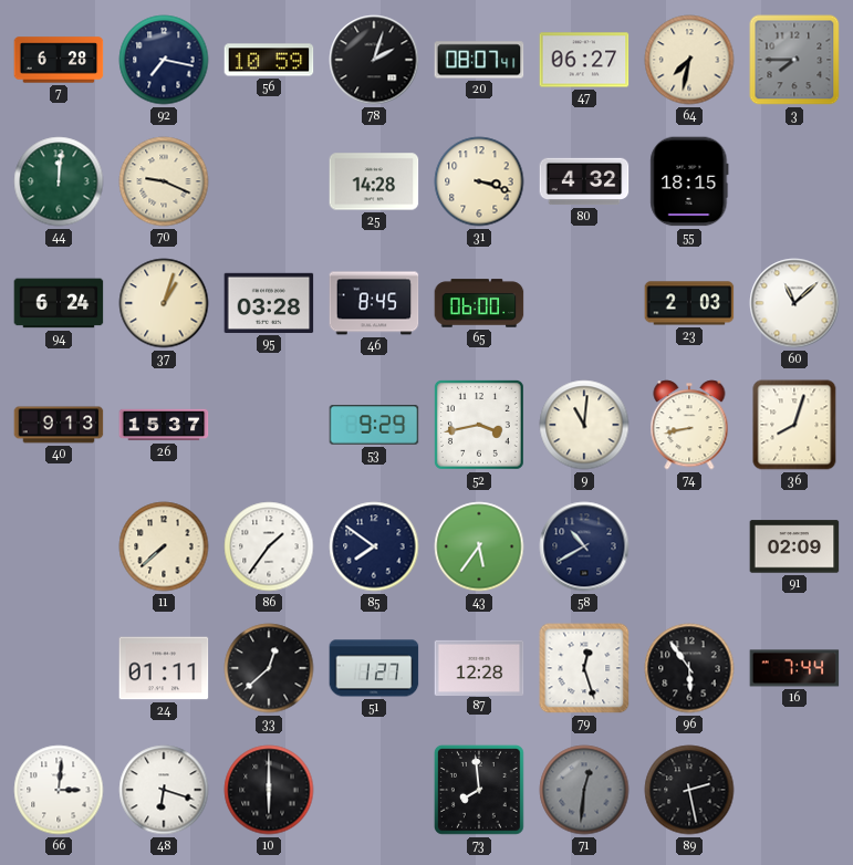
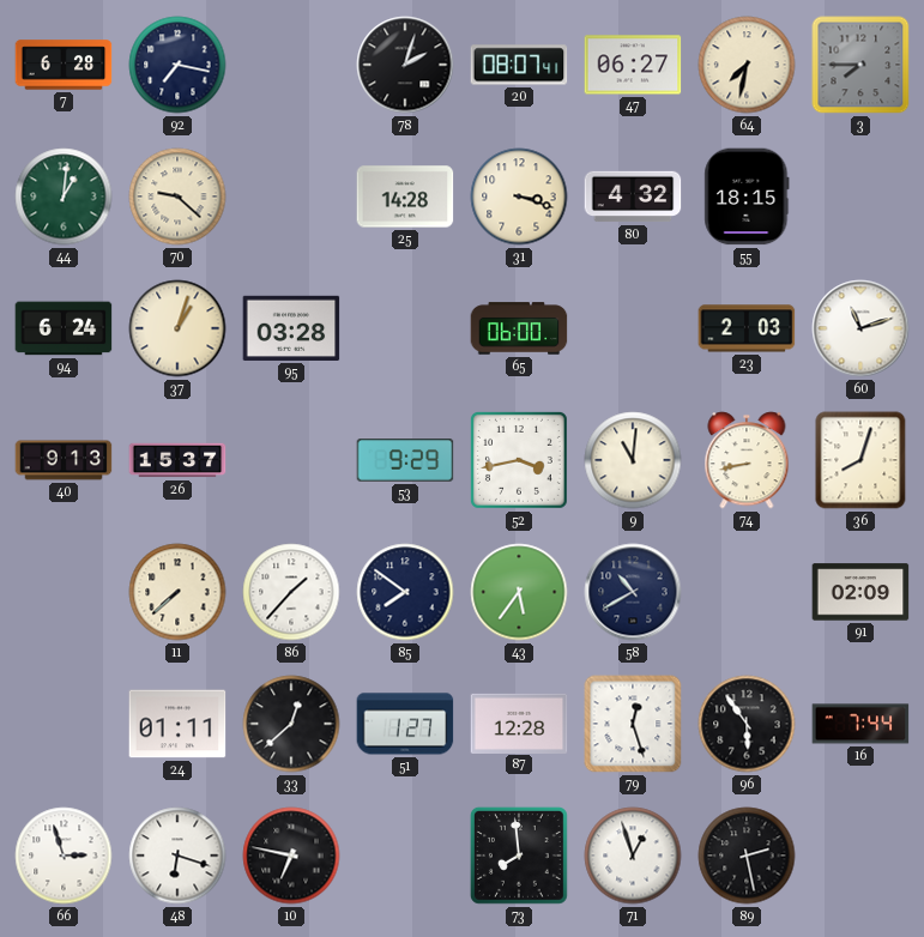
56: 10:59 -> none
44: 12:01 -> 1:01
70: 9:19 -> 9:22
46: 8:45 -> none
60: 11:08 -> 11:12
86: 1:36 -> 1:37
66: 3:01 -> 2:57
10: 6:00 -> 6:47
71: 12:31 -> 12:57
71 dial: grey -> white
